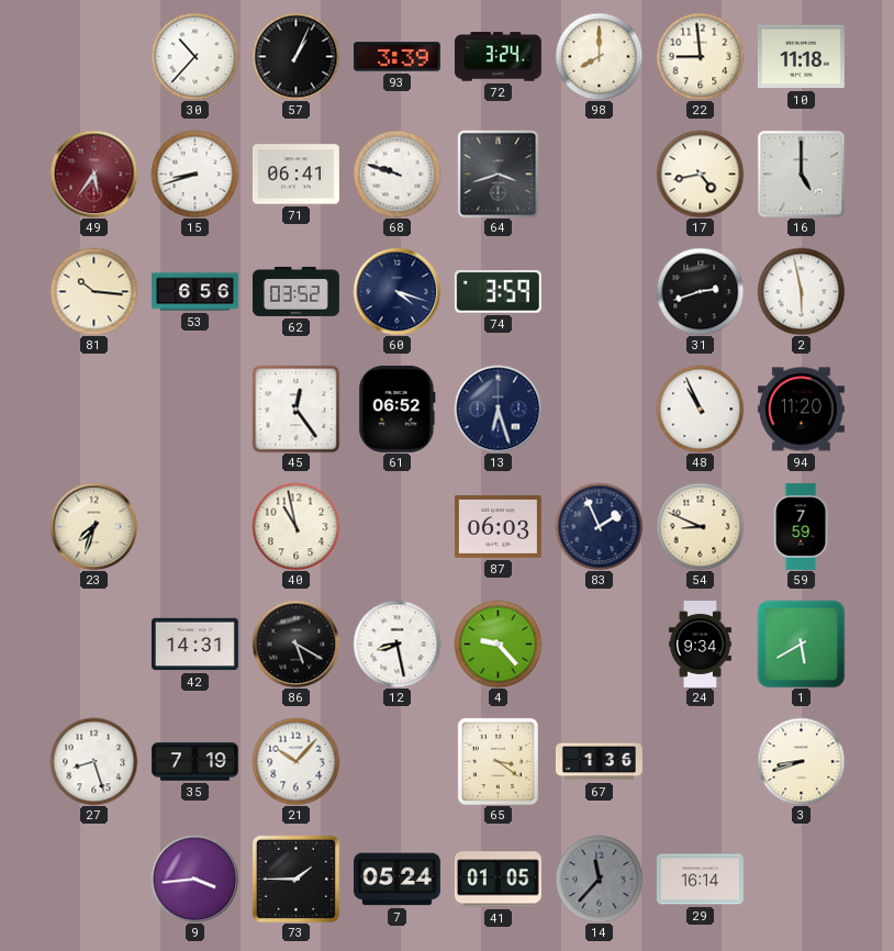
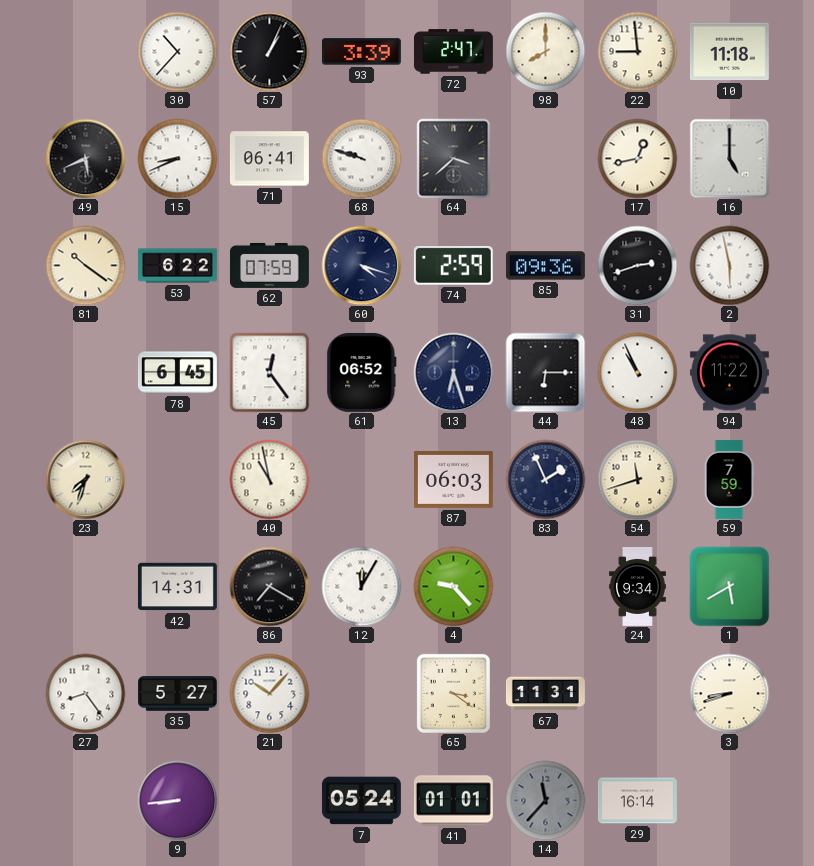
72: 3:24 -> 2:47
49: 5:36 -> 5:41
49 dial: burgundy -> black
15: 8:42 -> 8:41
64: 3:42 -> 3:38
17: 4:43 -> 12:43
81: 10:16 -> 10:21
53: 6:56 -> 6:22
62: 03:52 -> 07:59
74: 3:59 -> 2:59
85: none -> 09:36
78: none -> 6:45
44: none -> 6:15
94: 11:20 -> 11:22
54: 8:49 -> 11:42
86: 5:20 -> 7:20
12: 8:28 -> 12:05
27: 8:27 -> 8:24
35: 7:19 -> 5:27
67: 1:36 -> 11:31
9: 3:44 -> 8:44
73: 1:45 -> none
41: 01:05 -> 01:01
